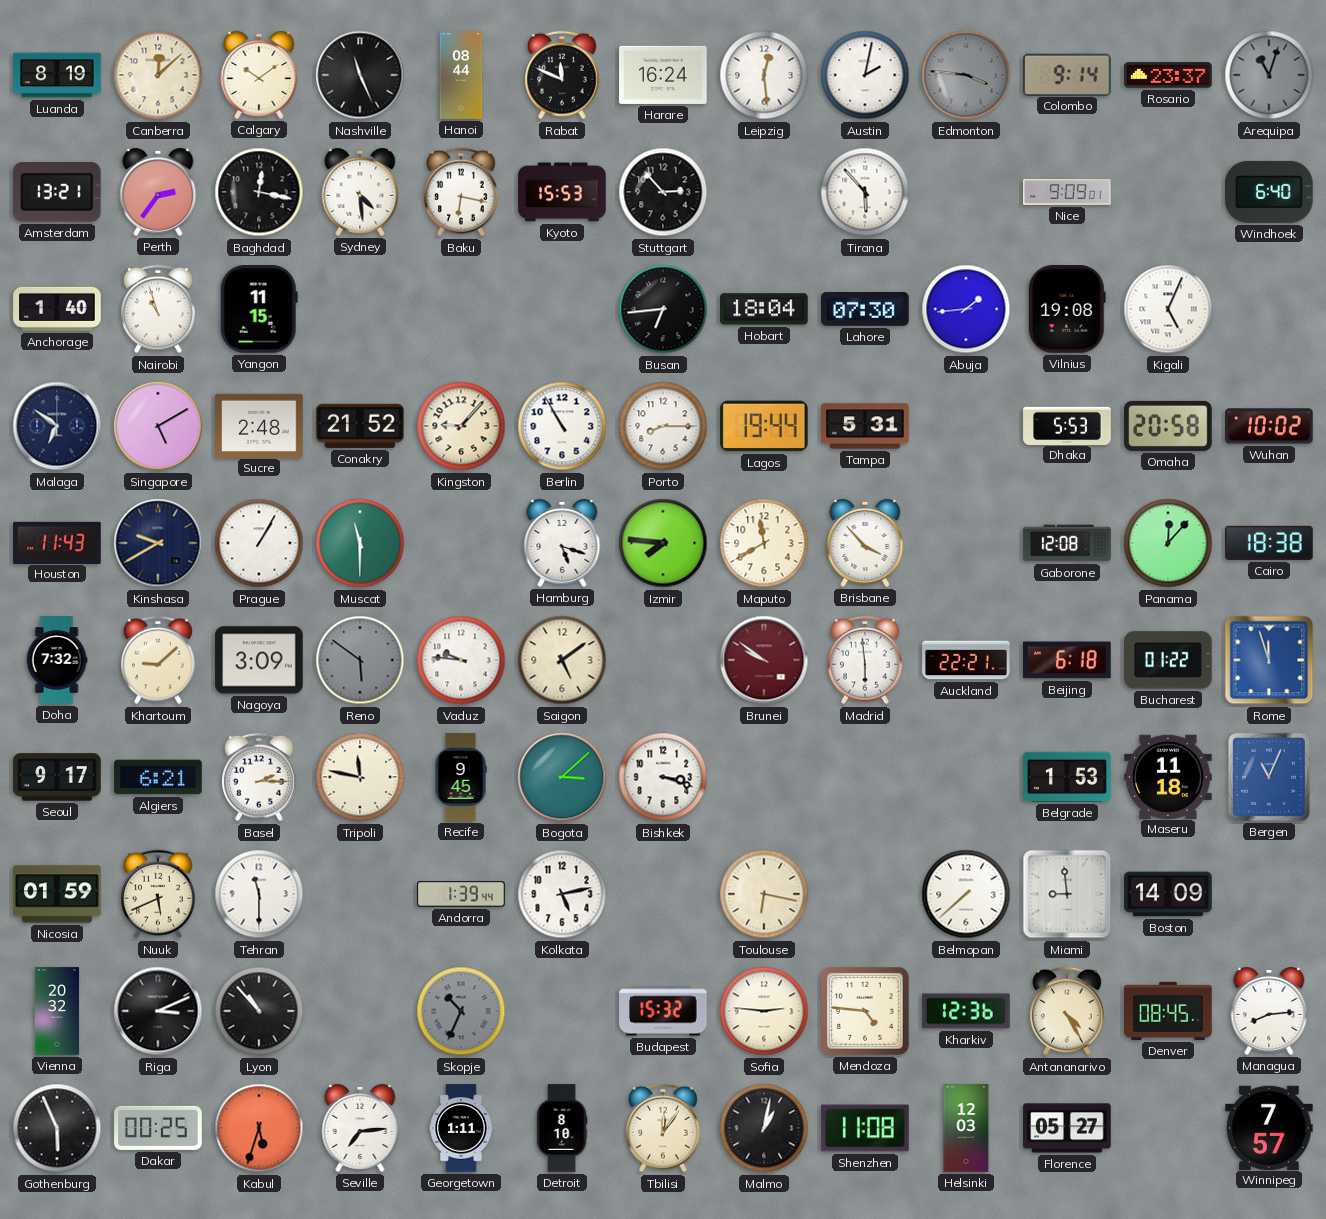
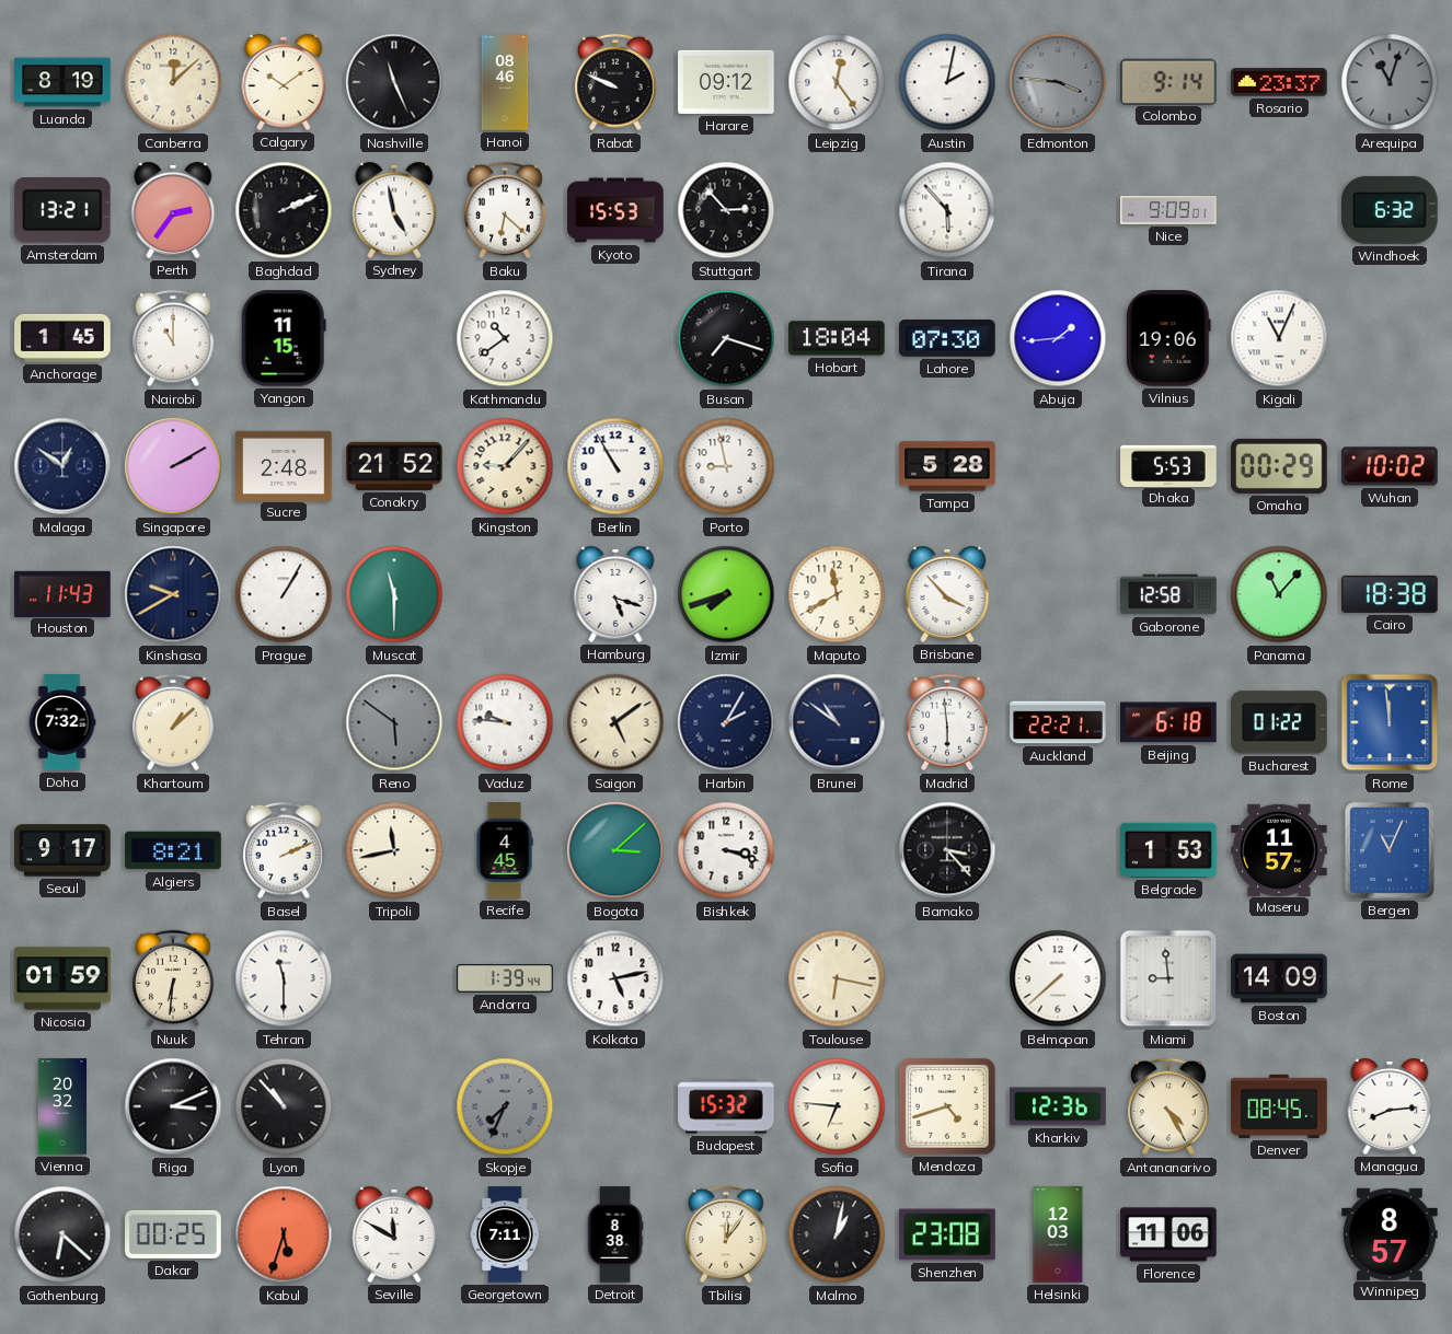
Hanoi: 08:44 -> 08:46
Rabat: 11:49 -> 9:49
Harare: 16:24 -> 09:12
Leipzig: 12:29 -> 12:24
Baghdad: 12:17 -> 2:11
Sydney: 4:29 -> 4:58
Baku: 6:17 -> 6:22
Windhoek: 6:40 -> 6:32
Anchorage: 1:40 -> 1:45
Nairobi: 10:57 -> 11:00
Kathmandu: none -> 10:39
Busan: 6:44 -> 7:18
Vilnius: 19:08 -> 19:06
Kigali: 5:04 -> 11:04
Malaga: 6:51 -> 12:51
Singapore: 5:10 -> 2:10
Porto: 8:15 -> 8:58
Lagos: 19:44 -> none
Tampa: 5:31 -> 5:28
Omaha: 20:58 -> 00:29
Izmir: 7:46 -> 7:42
Gaborone: 12:08 -> 12:58
Panama: 12:07 -> 11:07
Khartoum: 9:08 -> 1:08
Nagoya: 3:09 -> none
Harbin: none -> 2:05
Brunei: 9:51 -> 10:51
Brunei dial: burgundy -> navy
Rome: 11:57 -> 11:59
Algiers: 6:21 -> 8:21
Basel: 2:15 -> 2:11
Tripoli: 11:47 -> 11:43
Recife: 9:45 -> 4:45
Bamako: none -> 3:23
Maseru: 11:18 -> 11:57
Nuuk: 5:41 -> 6:31
Skopje: 10:34 -> 7:34
Sofia: 2:46 -> 6:46
Mendoza: 4:46 -> 4:42
Gothenburg: 5:56 -> 6:22
Seville: 7:14 -> 11:50
Georgetown: 1:11 -> 7:11
Detroit: 8:10 -> 8:38
Shenzhen: 11:08 -> 23:08
Florence: 05:27 -> 11:06
Winnipeg: 7:57 -> 8:57
